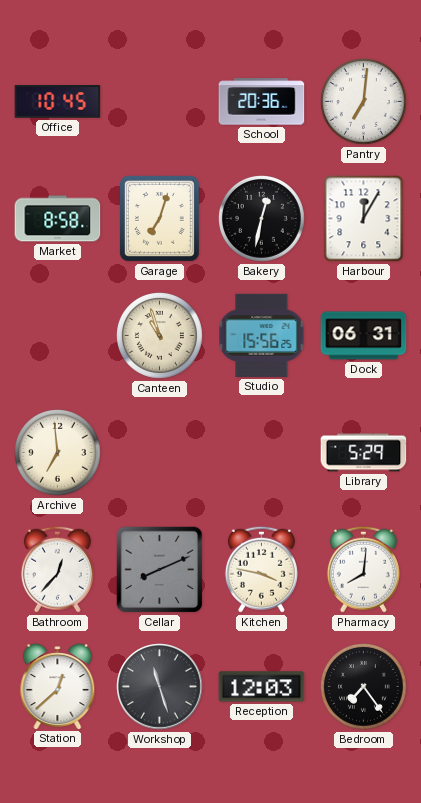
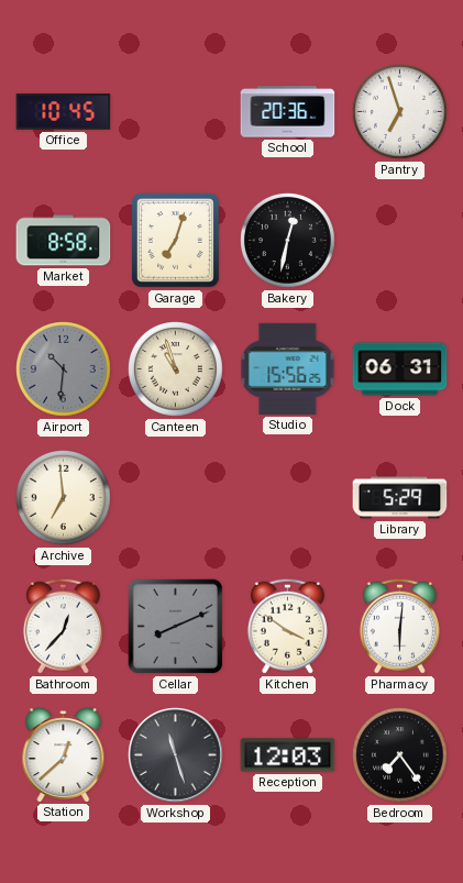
Pantry: 7:01 -> 6:57
Harbour: 12:05 -> none
Airport: none -> 10:31
Kitchen: 3:47 -> 3:51
Pharmacy: 8:01 -> 6:01
